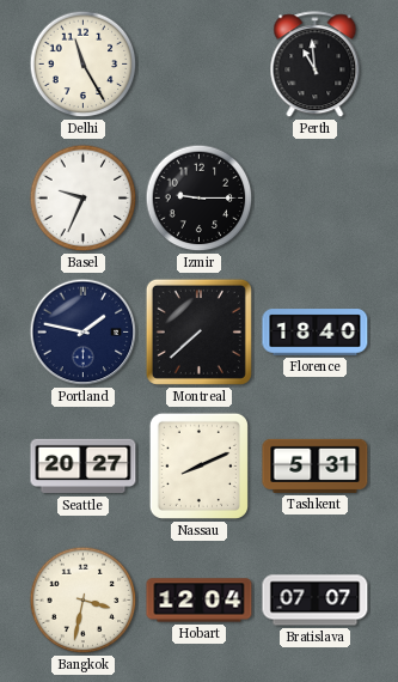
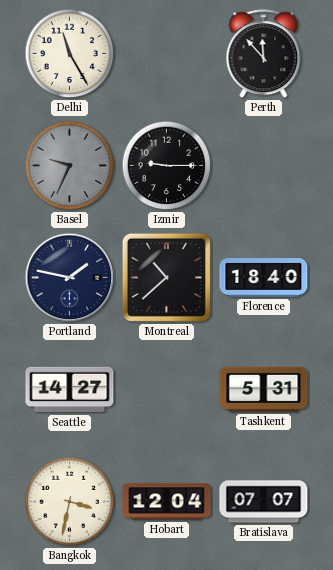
Perth: 10:59 -> 11:53
Basel dial: white -> grey
Montreal: 7:38 -> 10:38
Seattle: 20:27 -> 14:27
Nassau: 8:11 -> none
